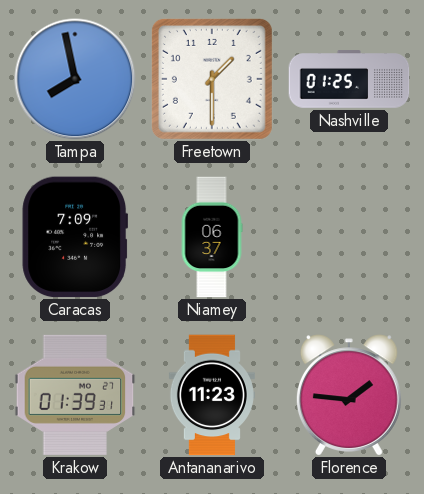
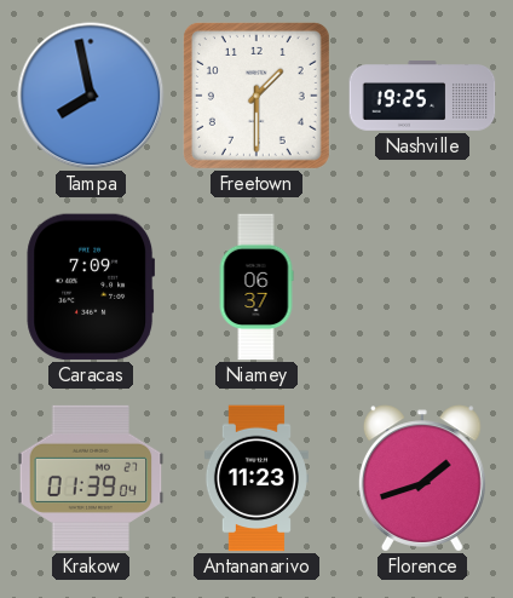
Nashville: 01:25 -> 19:25
Krakow: 01:39:31 -> 01:39:04
Florence: 1:46 -> 1:42
